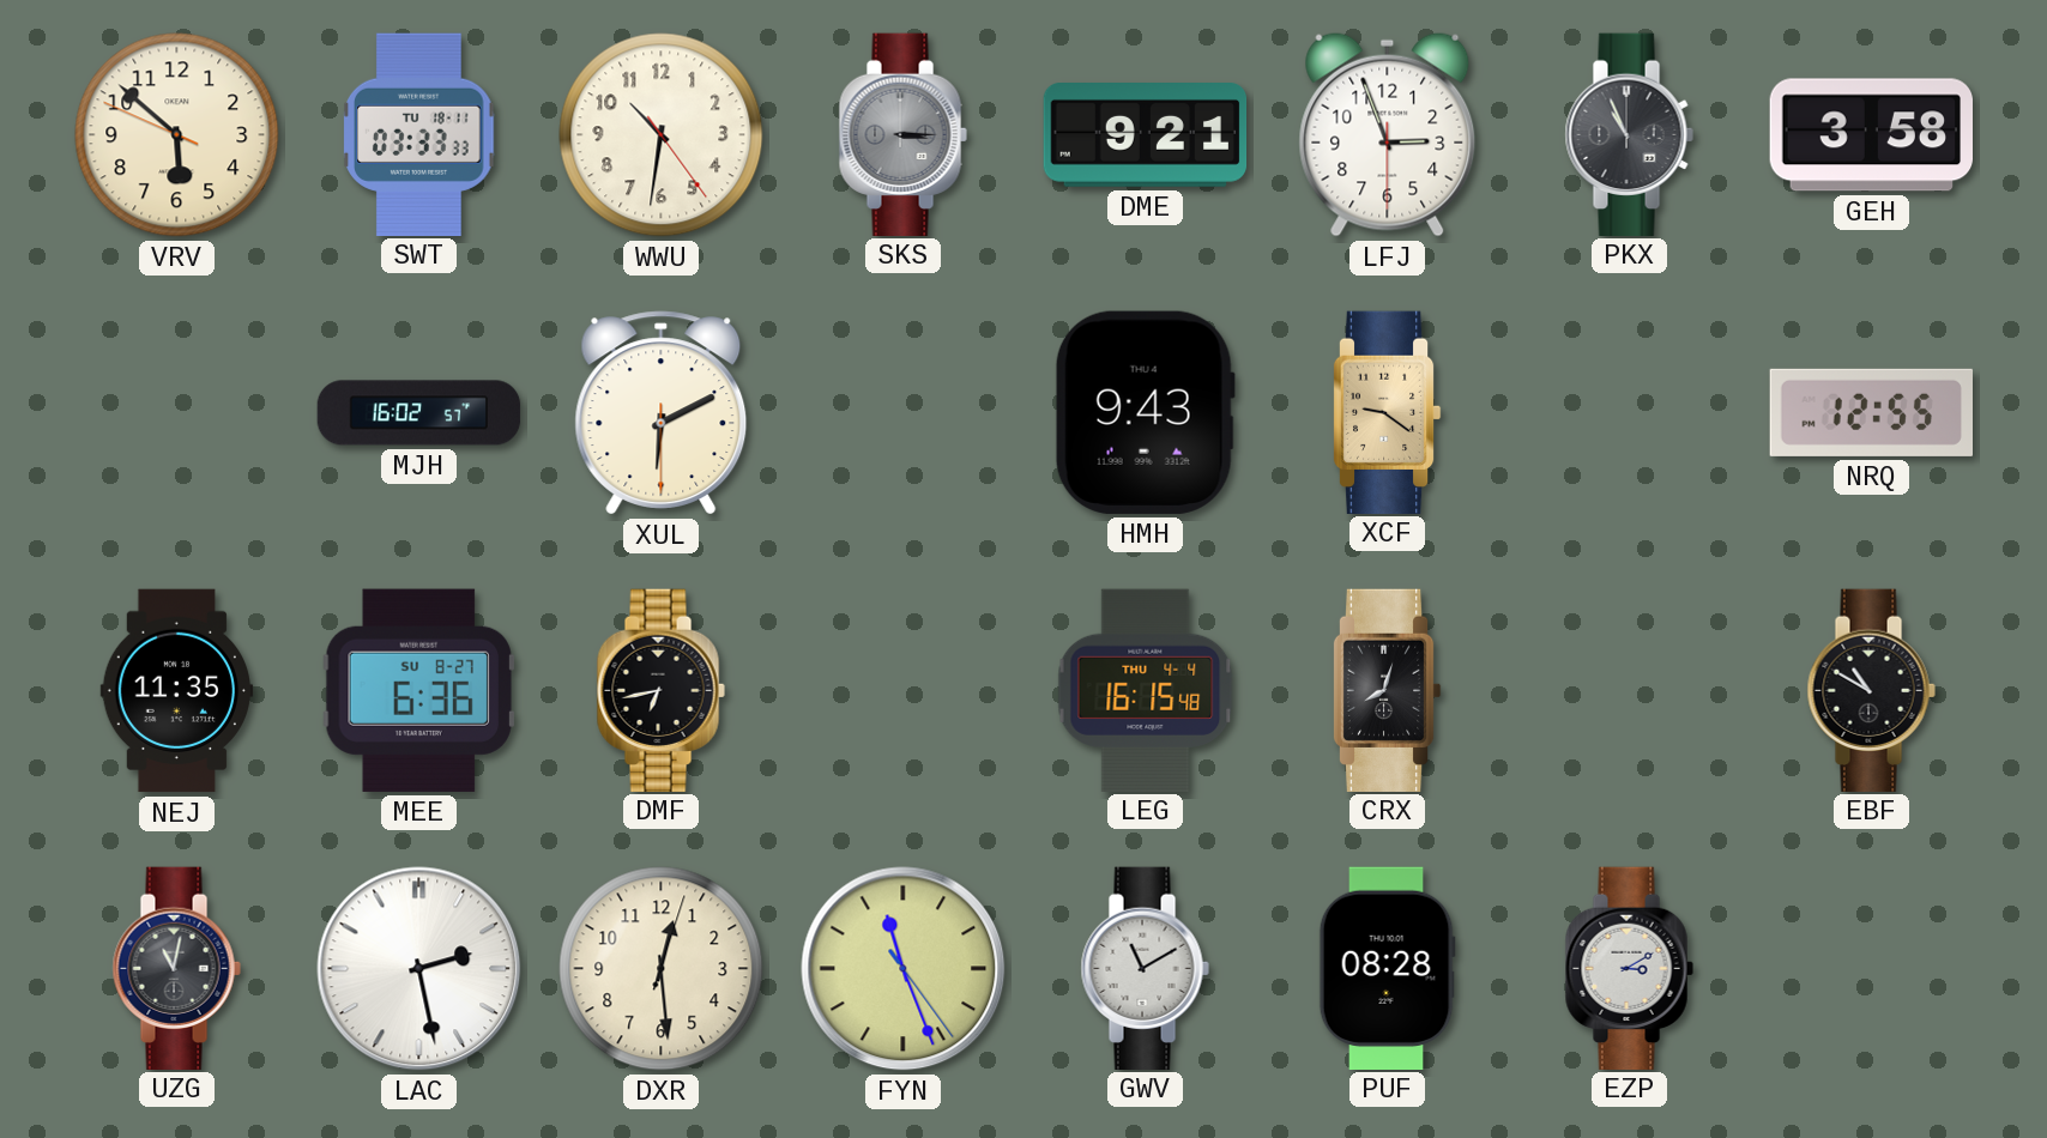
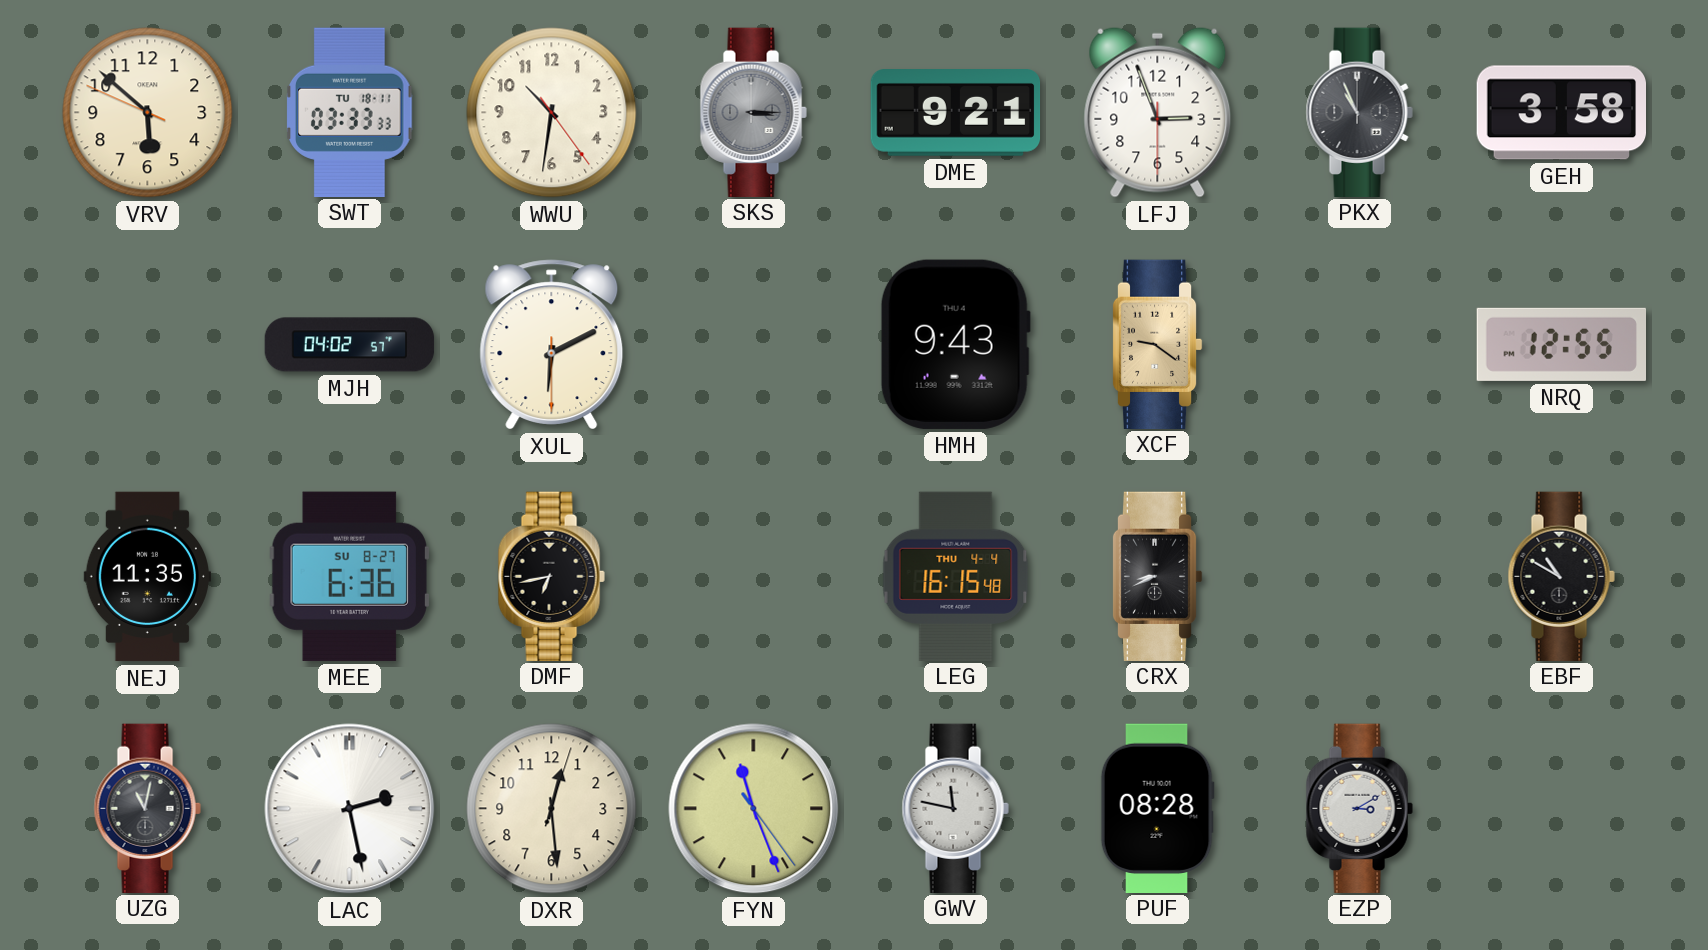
MJH: 16:02 -> 04:02
CRX: 8:03 -> 8:41
GWV: 11:10 -> 11:47
